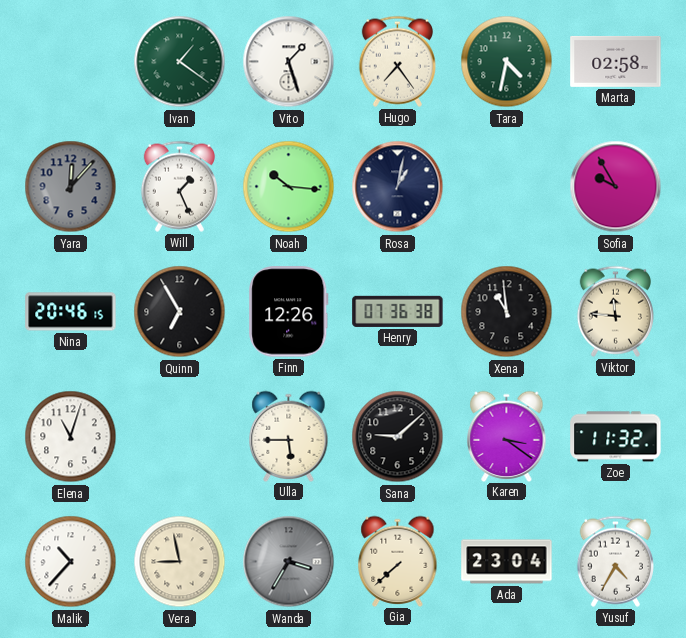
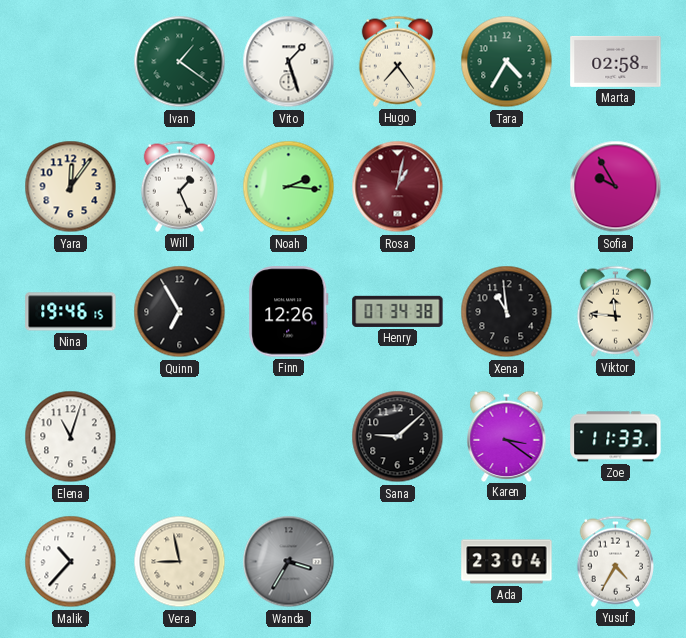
Tara: 4:32 -> 4:35
Yara: 12:07 -> 12:06
Yara dial: grey -> cream
Noah: 10:16 -> 2:16
Rosa dial: navy -> burgundy
Nina: 20:46 -> 19:46
Henry: 07:36 -> 07:34
Ulla: 5:45 -> none
Zoe: 11:32 -> 11:33
Gia: 7:38 -> none
